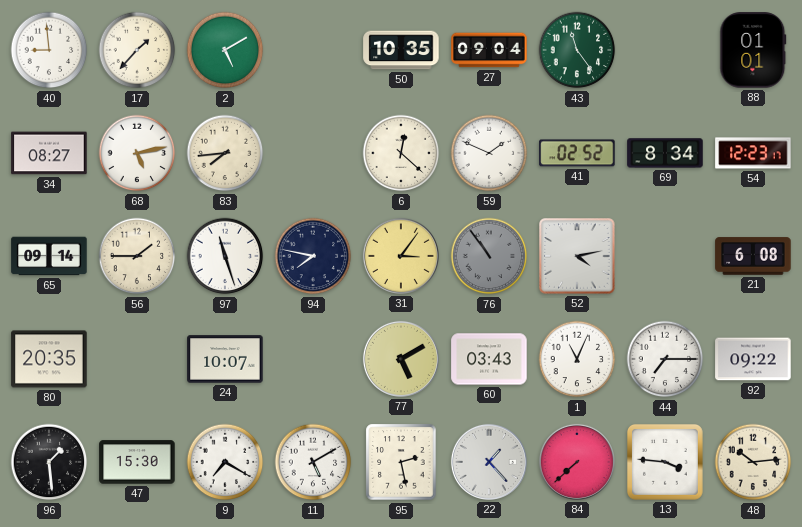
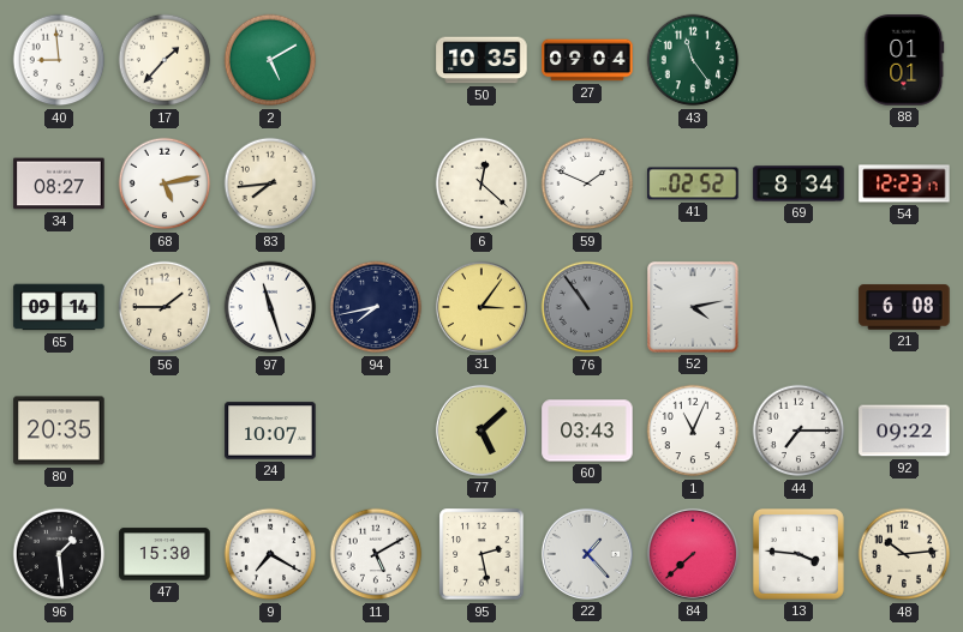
94: 7:47 -> 7:43
77: 5:10 -> 5:08
